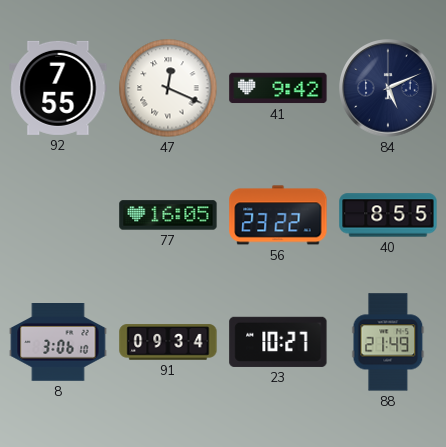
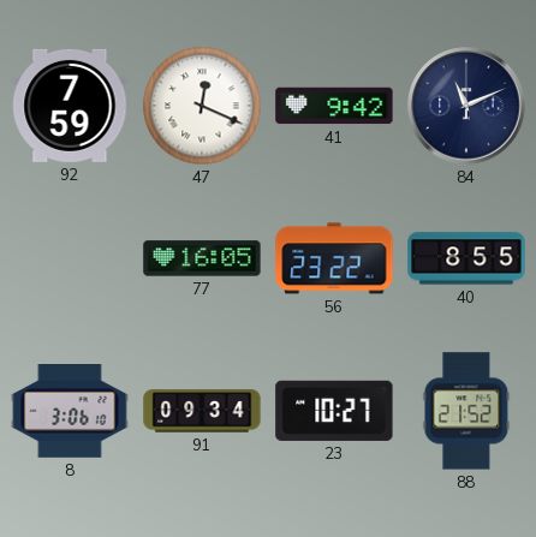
92: 7:55 -> 7:59
84: 5:11 -> 11:11
88: 21:49 -> 21:52
